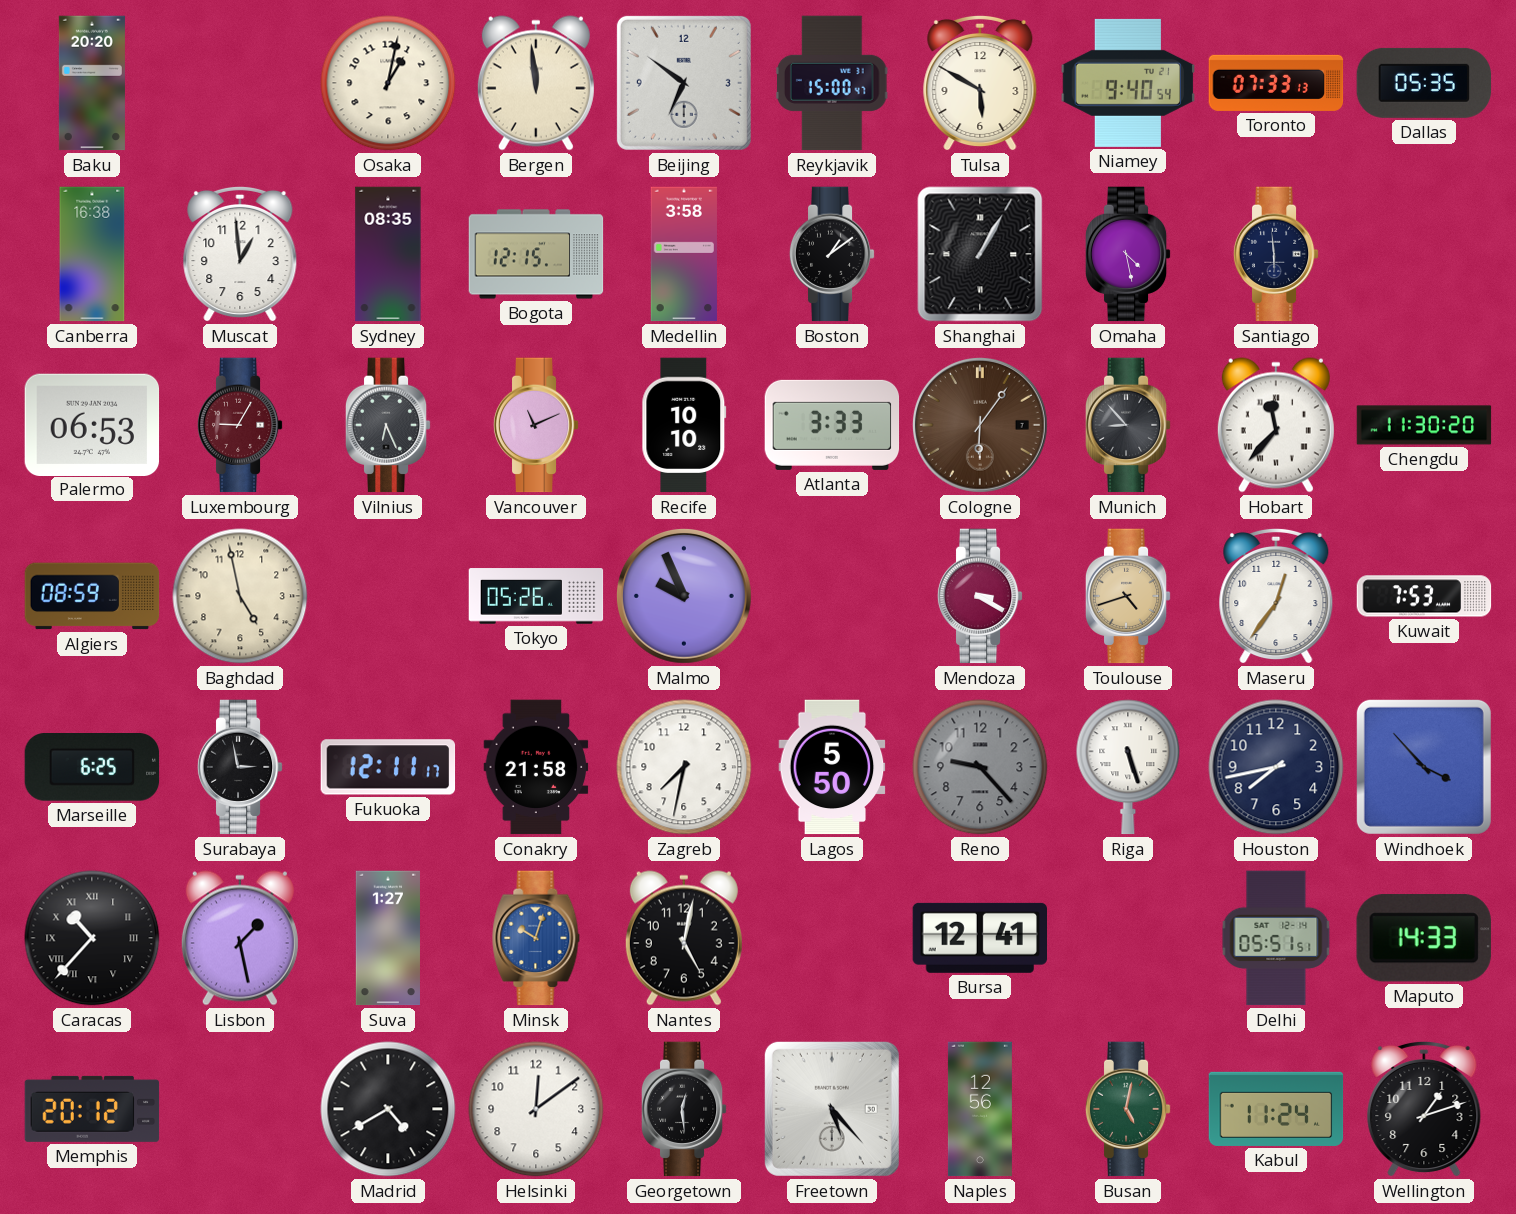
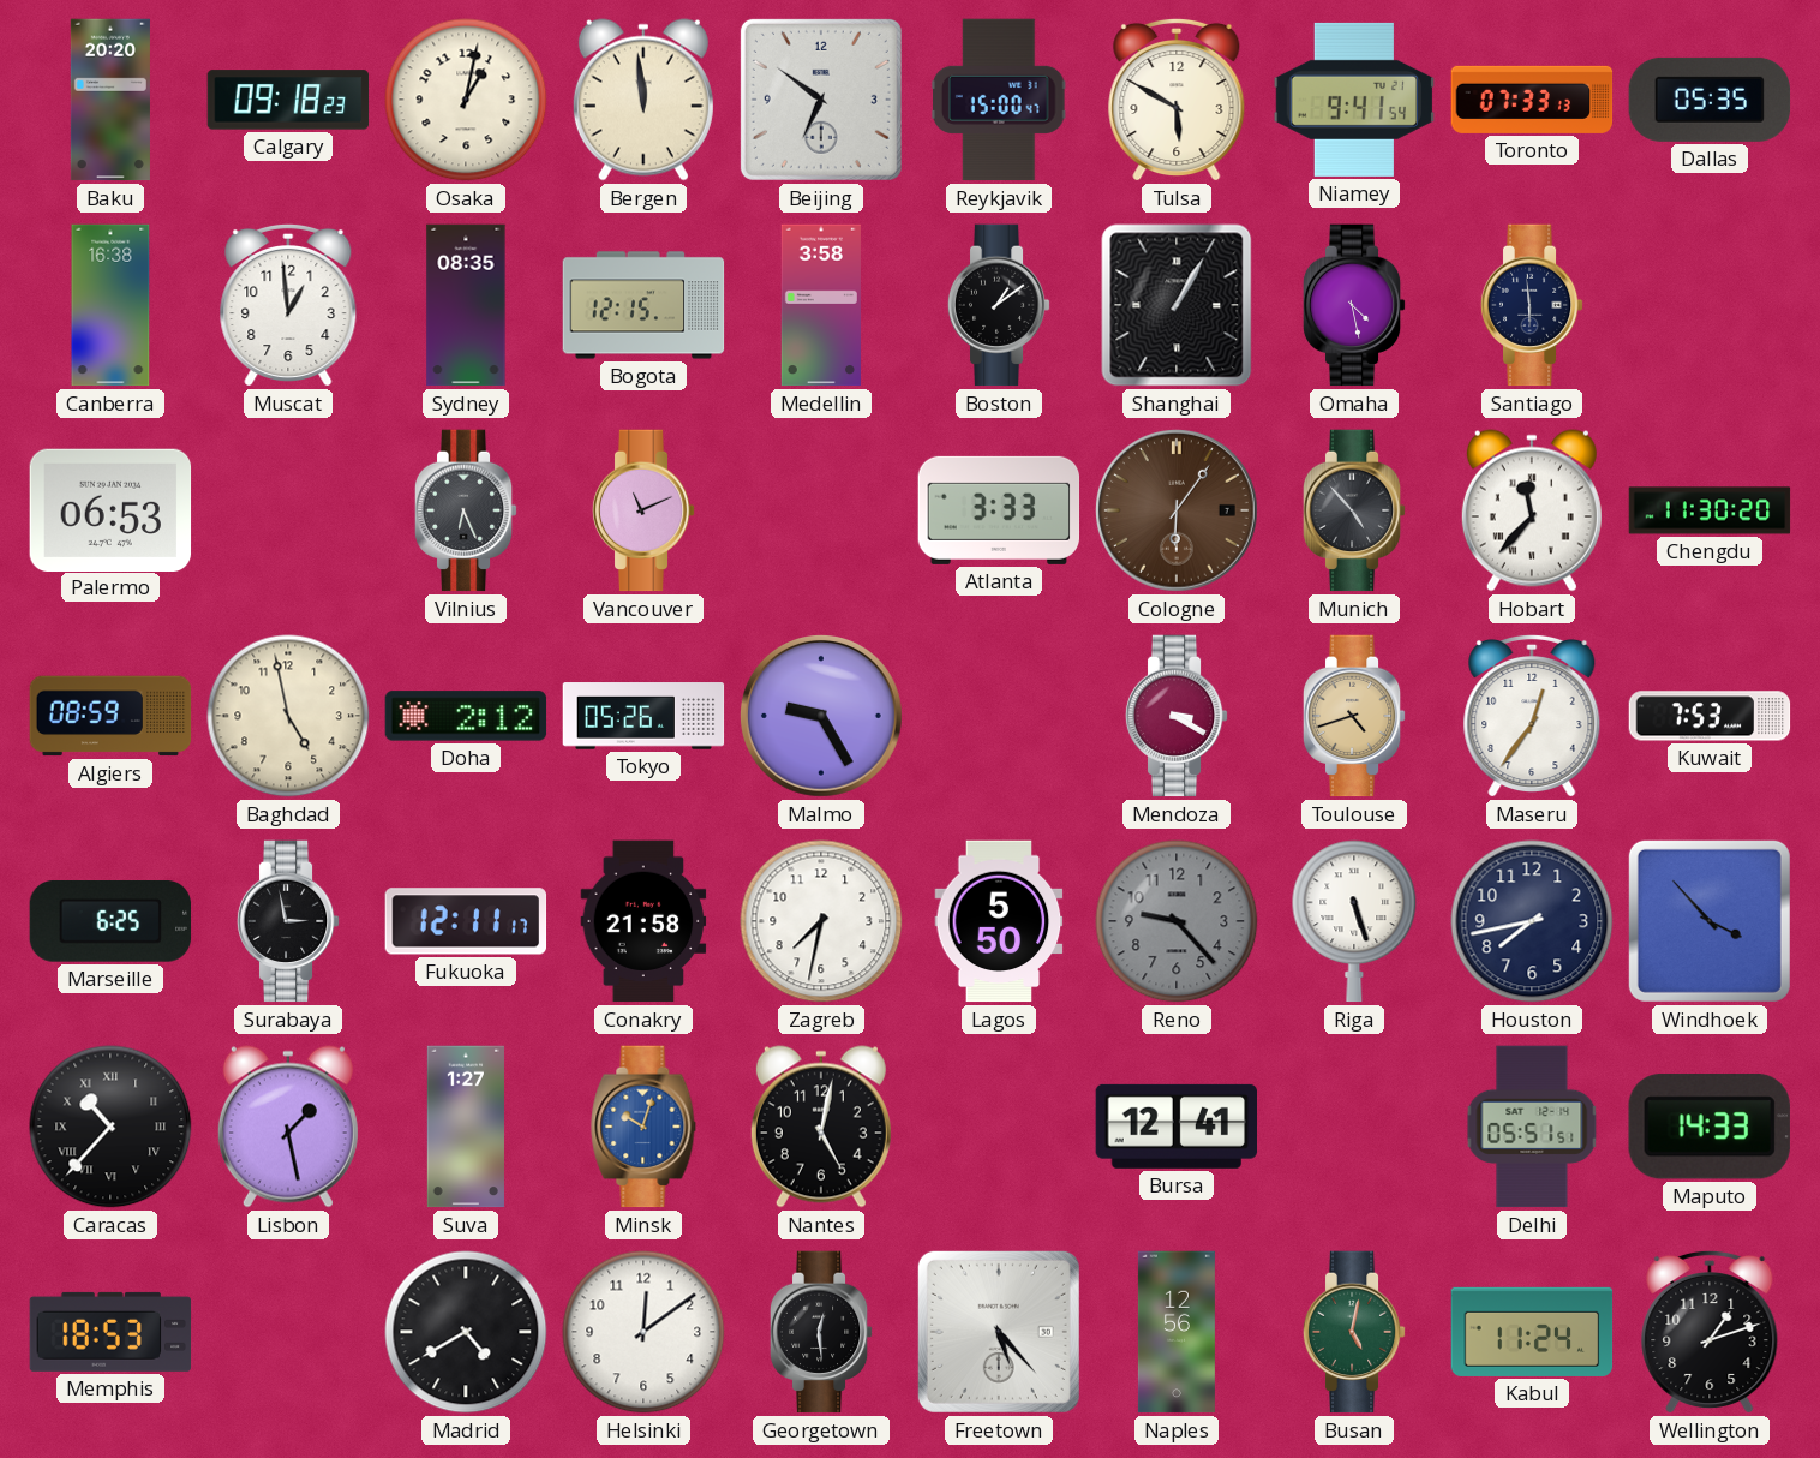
Calgary: none -> 09:18
Niamey: 9:40 -> 9:41
Luxembourg: 9:05 -> none
Recife: 10:10 -> none
Munich: 8:53 -> 4:53
Doha: none -> 2:12
Malmo: 9:56 -> 9:25
Memphis: 20:12 -> 18:53
